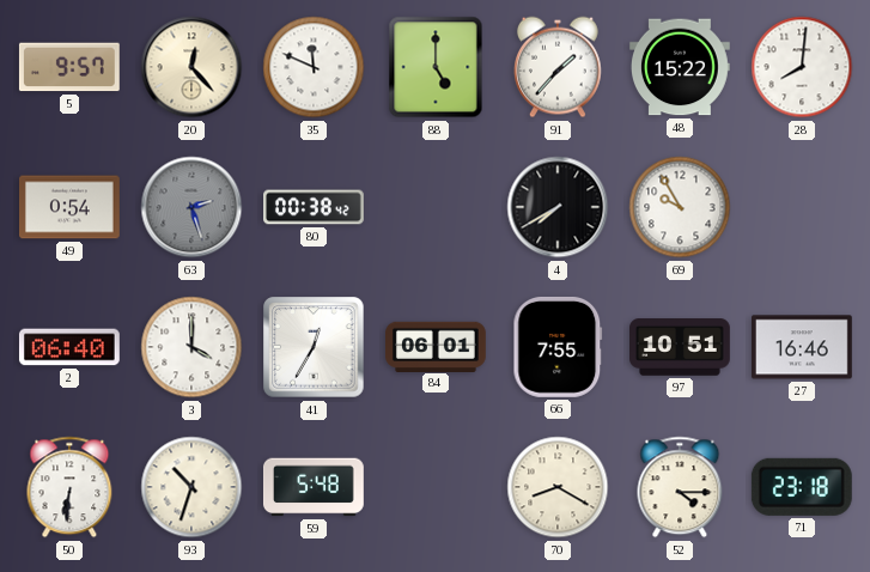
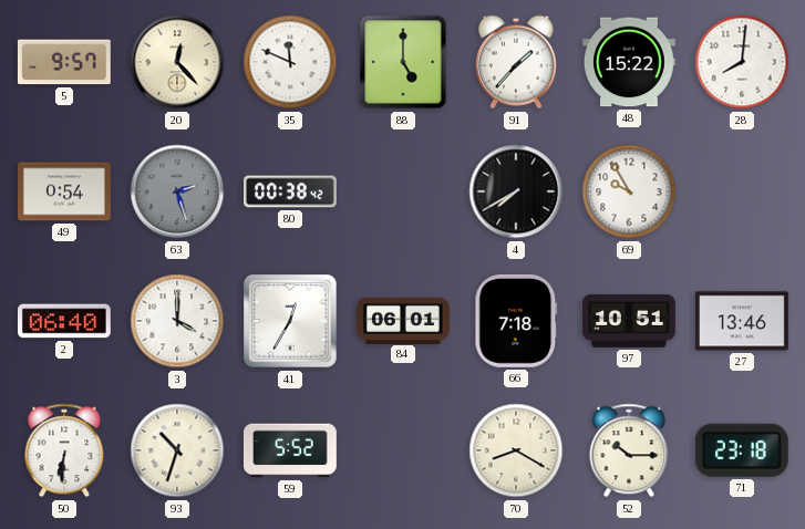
66: 7:55 -> 7:18
27: 16:46 -> 13:46
59: 5:48 -> 5:52
52: 4:15 -> 10:15
